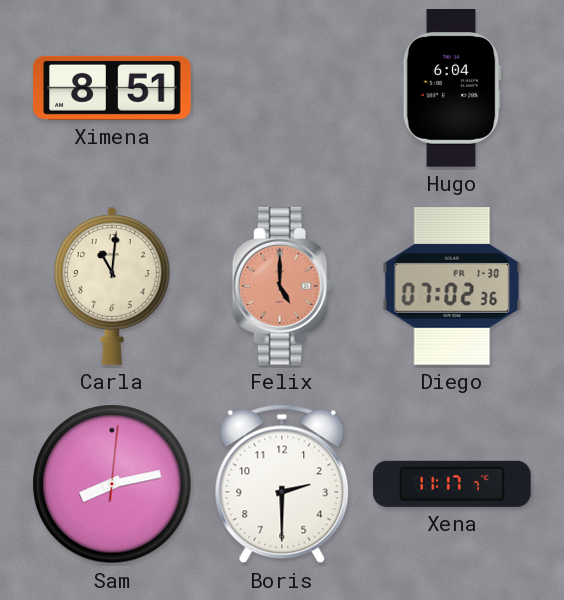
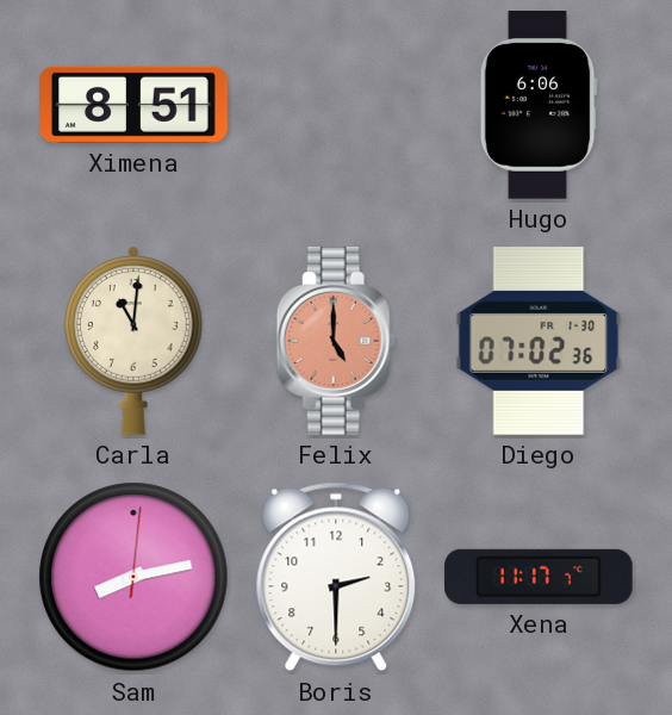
Hugo: 6:04 -> 6:06
